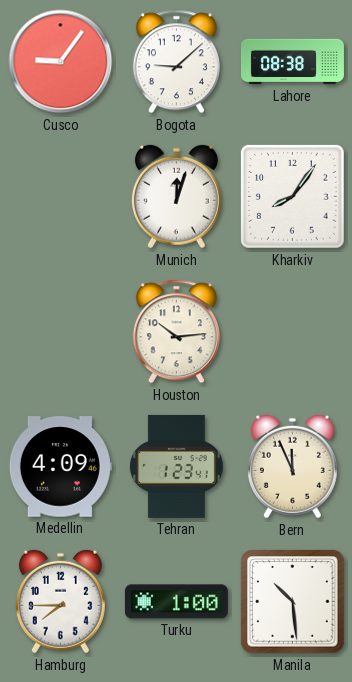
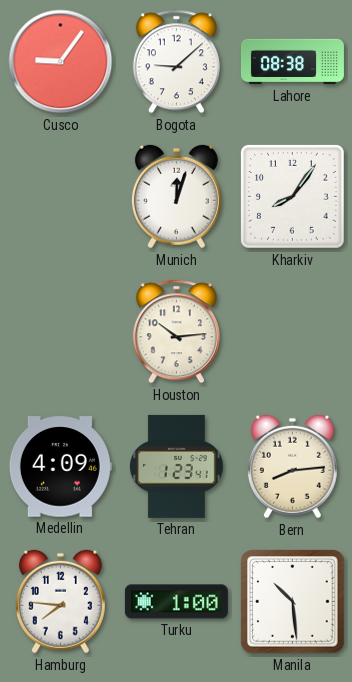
Bern: 11:56 -> 8:14
Hamburg: 7:45 -> 7:46
